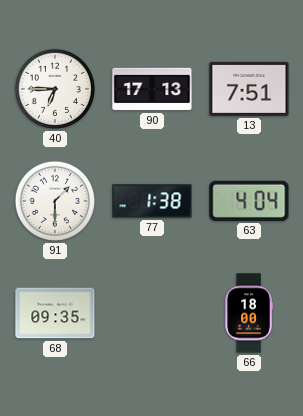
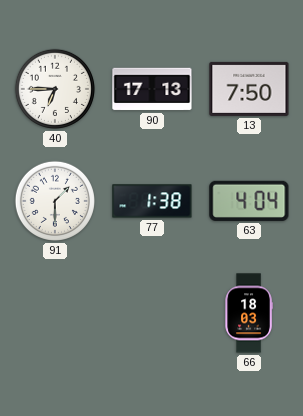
13: 7:51 -> 7:50
68: 09:35 -> none
66: 18:00 -> 18:03
